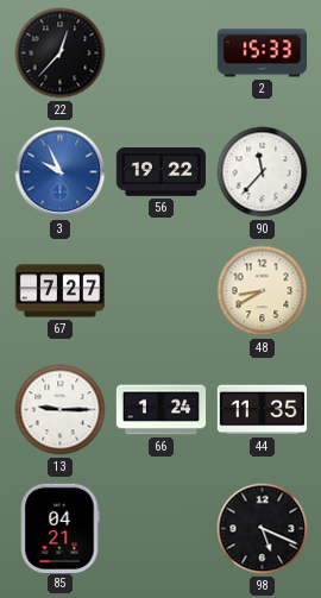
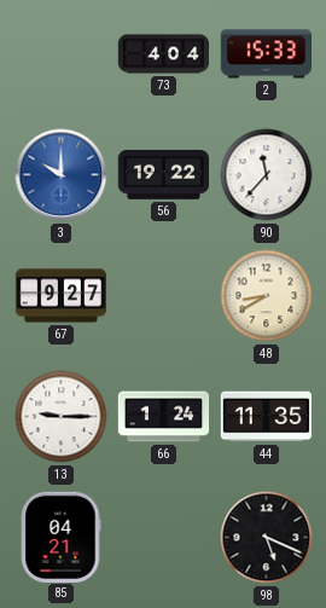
22: 12:37 -> none
73: none -> 4:04
3: 9:56 -> 10:00
67: 7:27 -> 9:27
